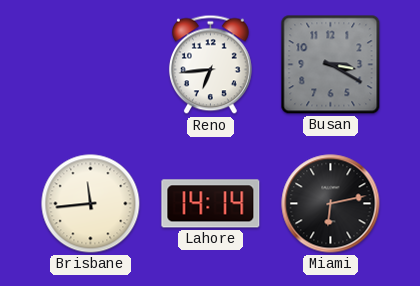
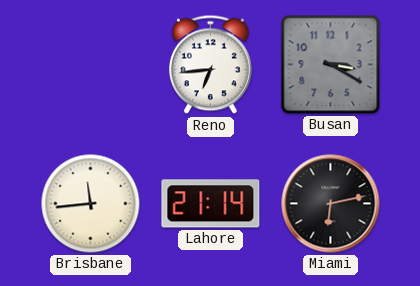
Lahore: 14:14 -> 21:14
